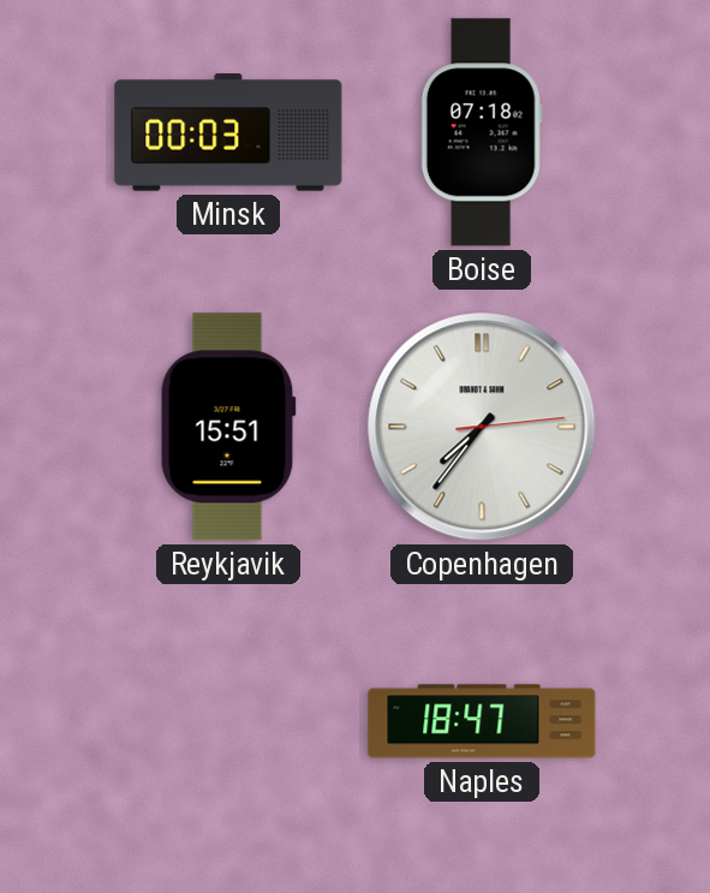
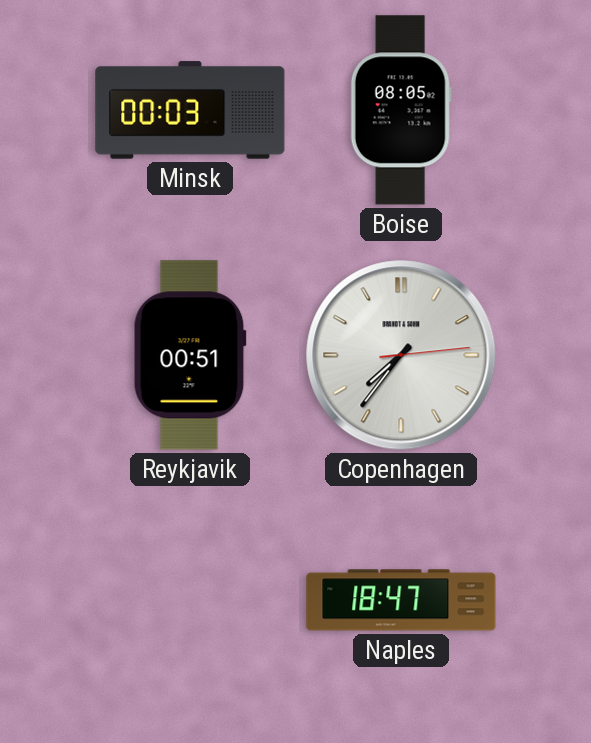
Boise: 07:18 -> 08:05
Reykjavik: 15:51 -> 00:51
